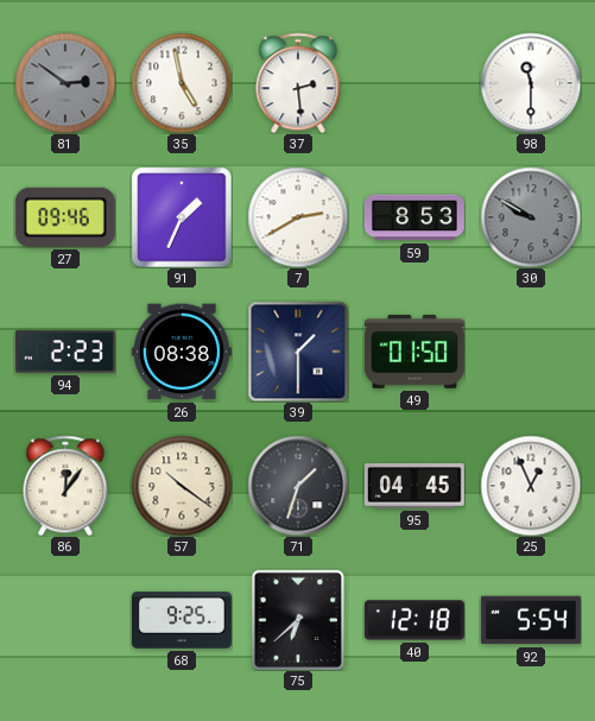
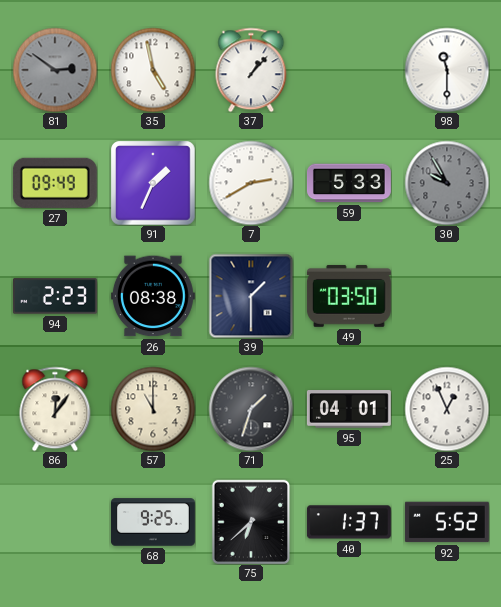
37: 2:29 -> 1:07
27: 09:46 -> 09:49
59: 8:53 -> 5:33
30: 9:50 -> 9:55
49: 01:50 -> 03:50
57: 10:21 -> 11:00
95: 04:45 -> 04:01
40: 12:18 -> 1:37
92: 5:54 -> 5:52
